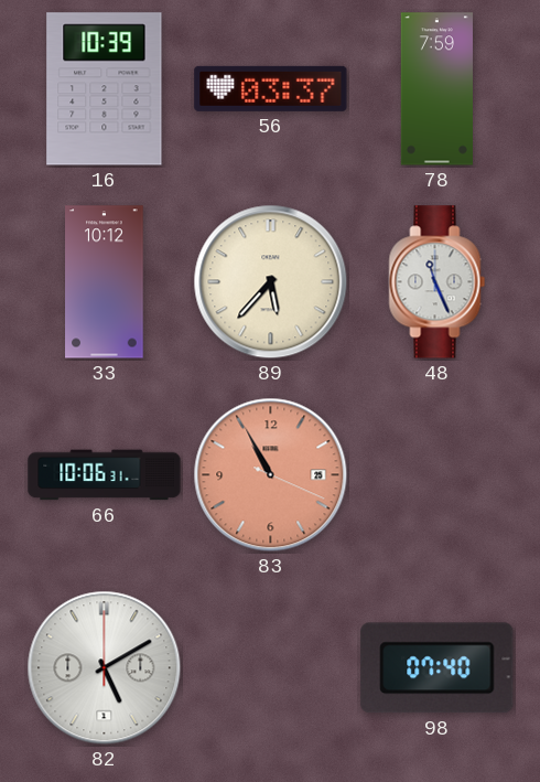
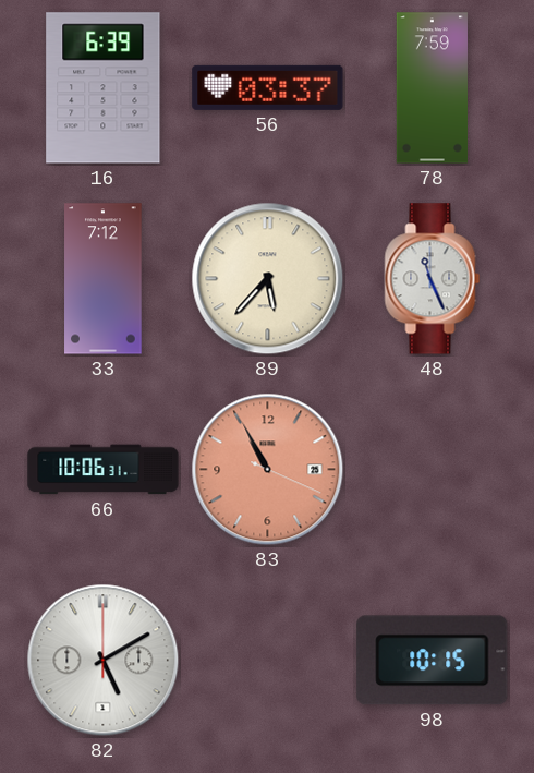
16: 10:39 -> 6:39
33: 10:12 -> 7:12
98: 07:40 -> 10:15
